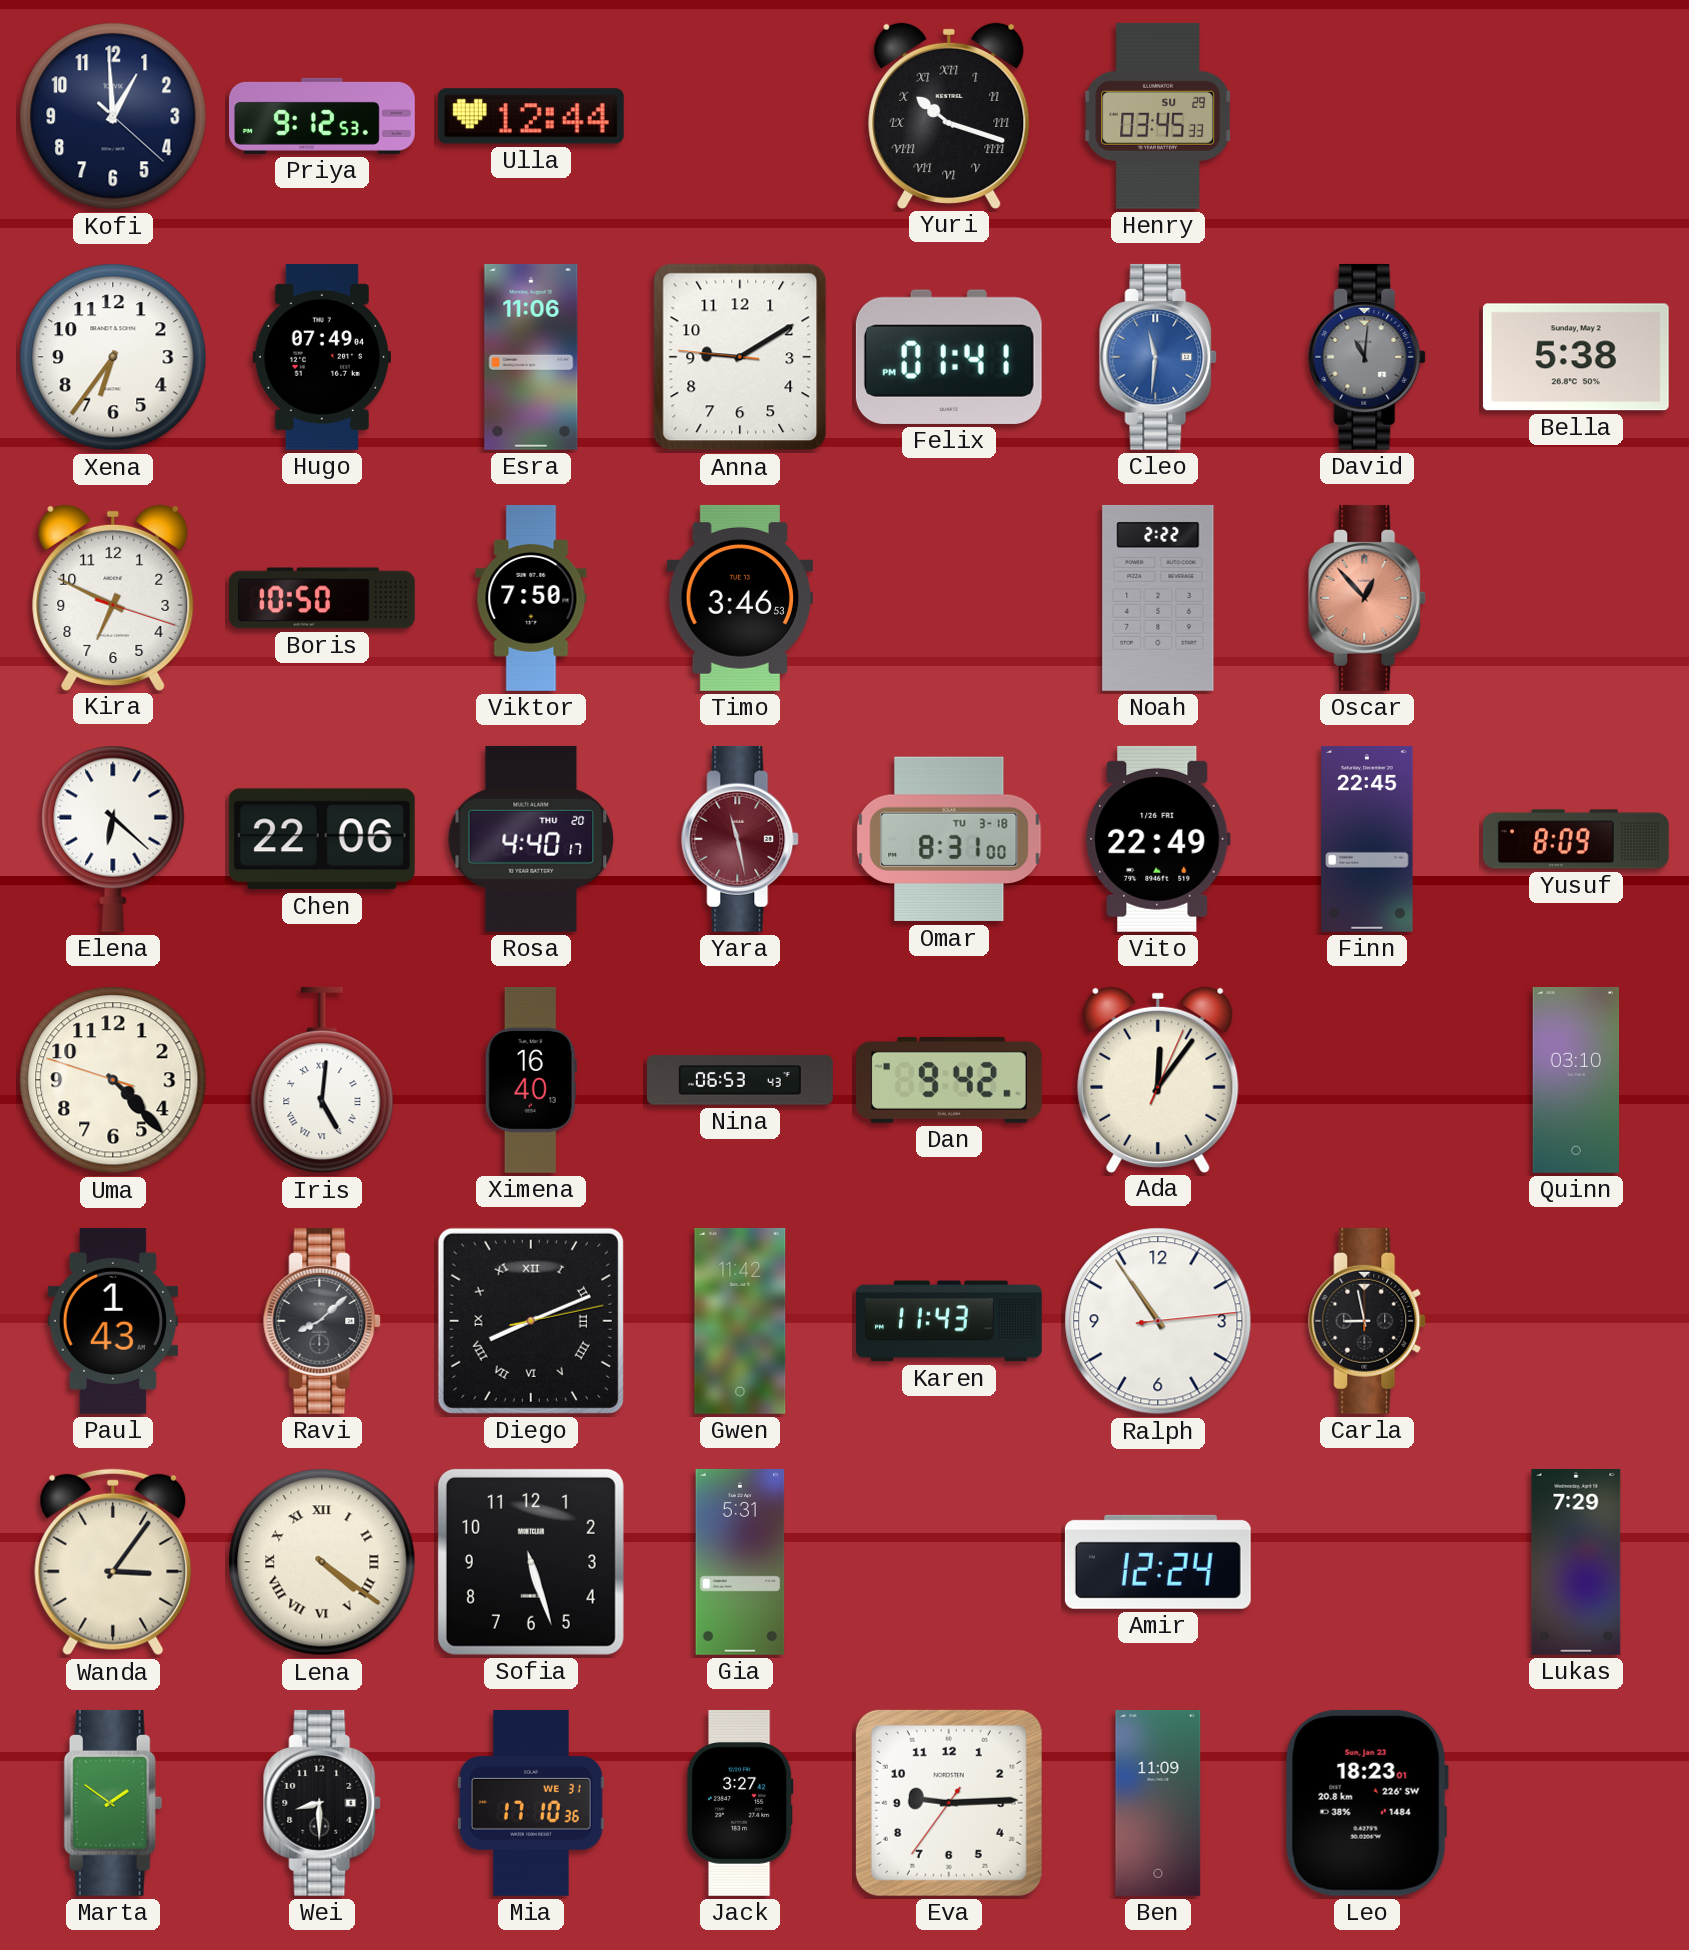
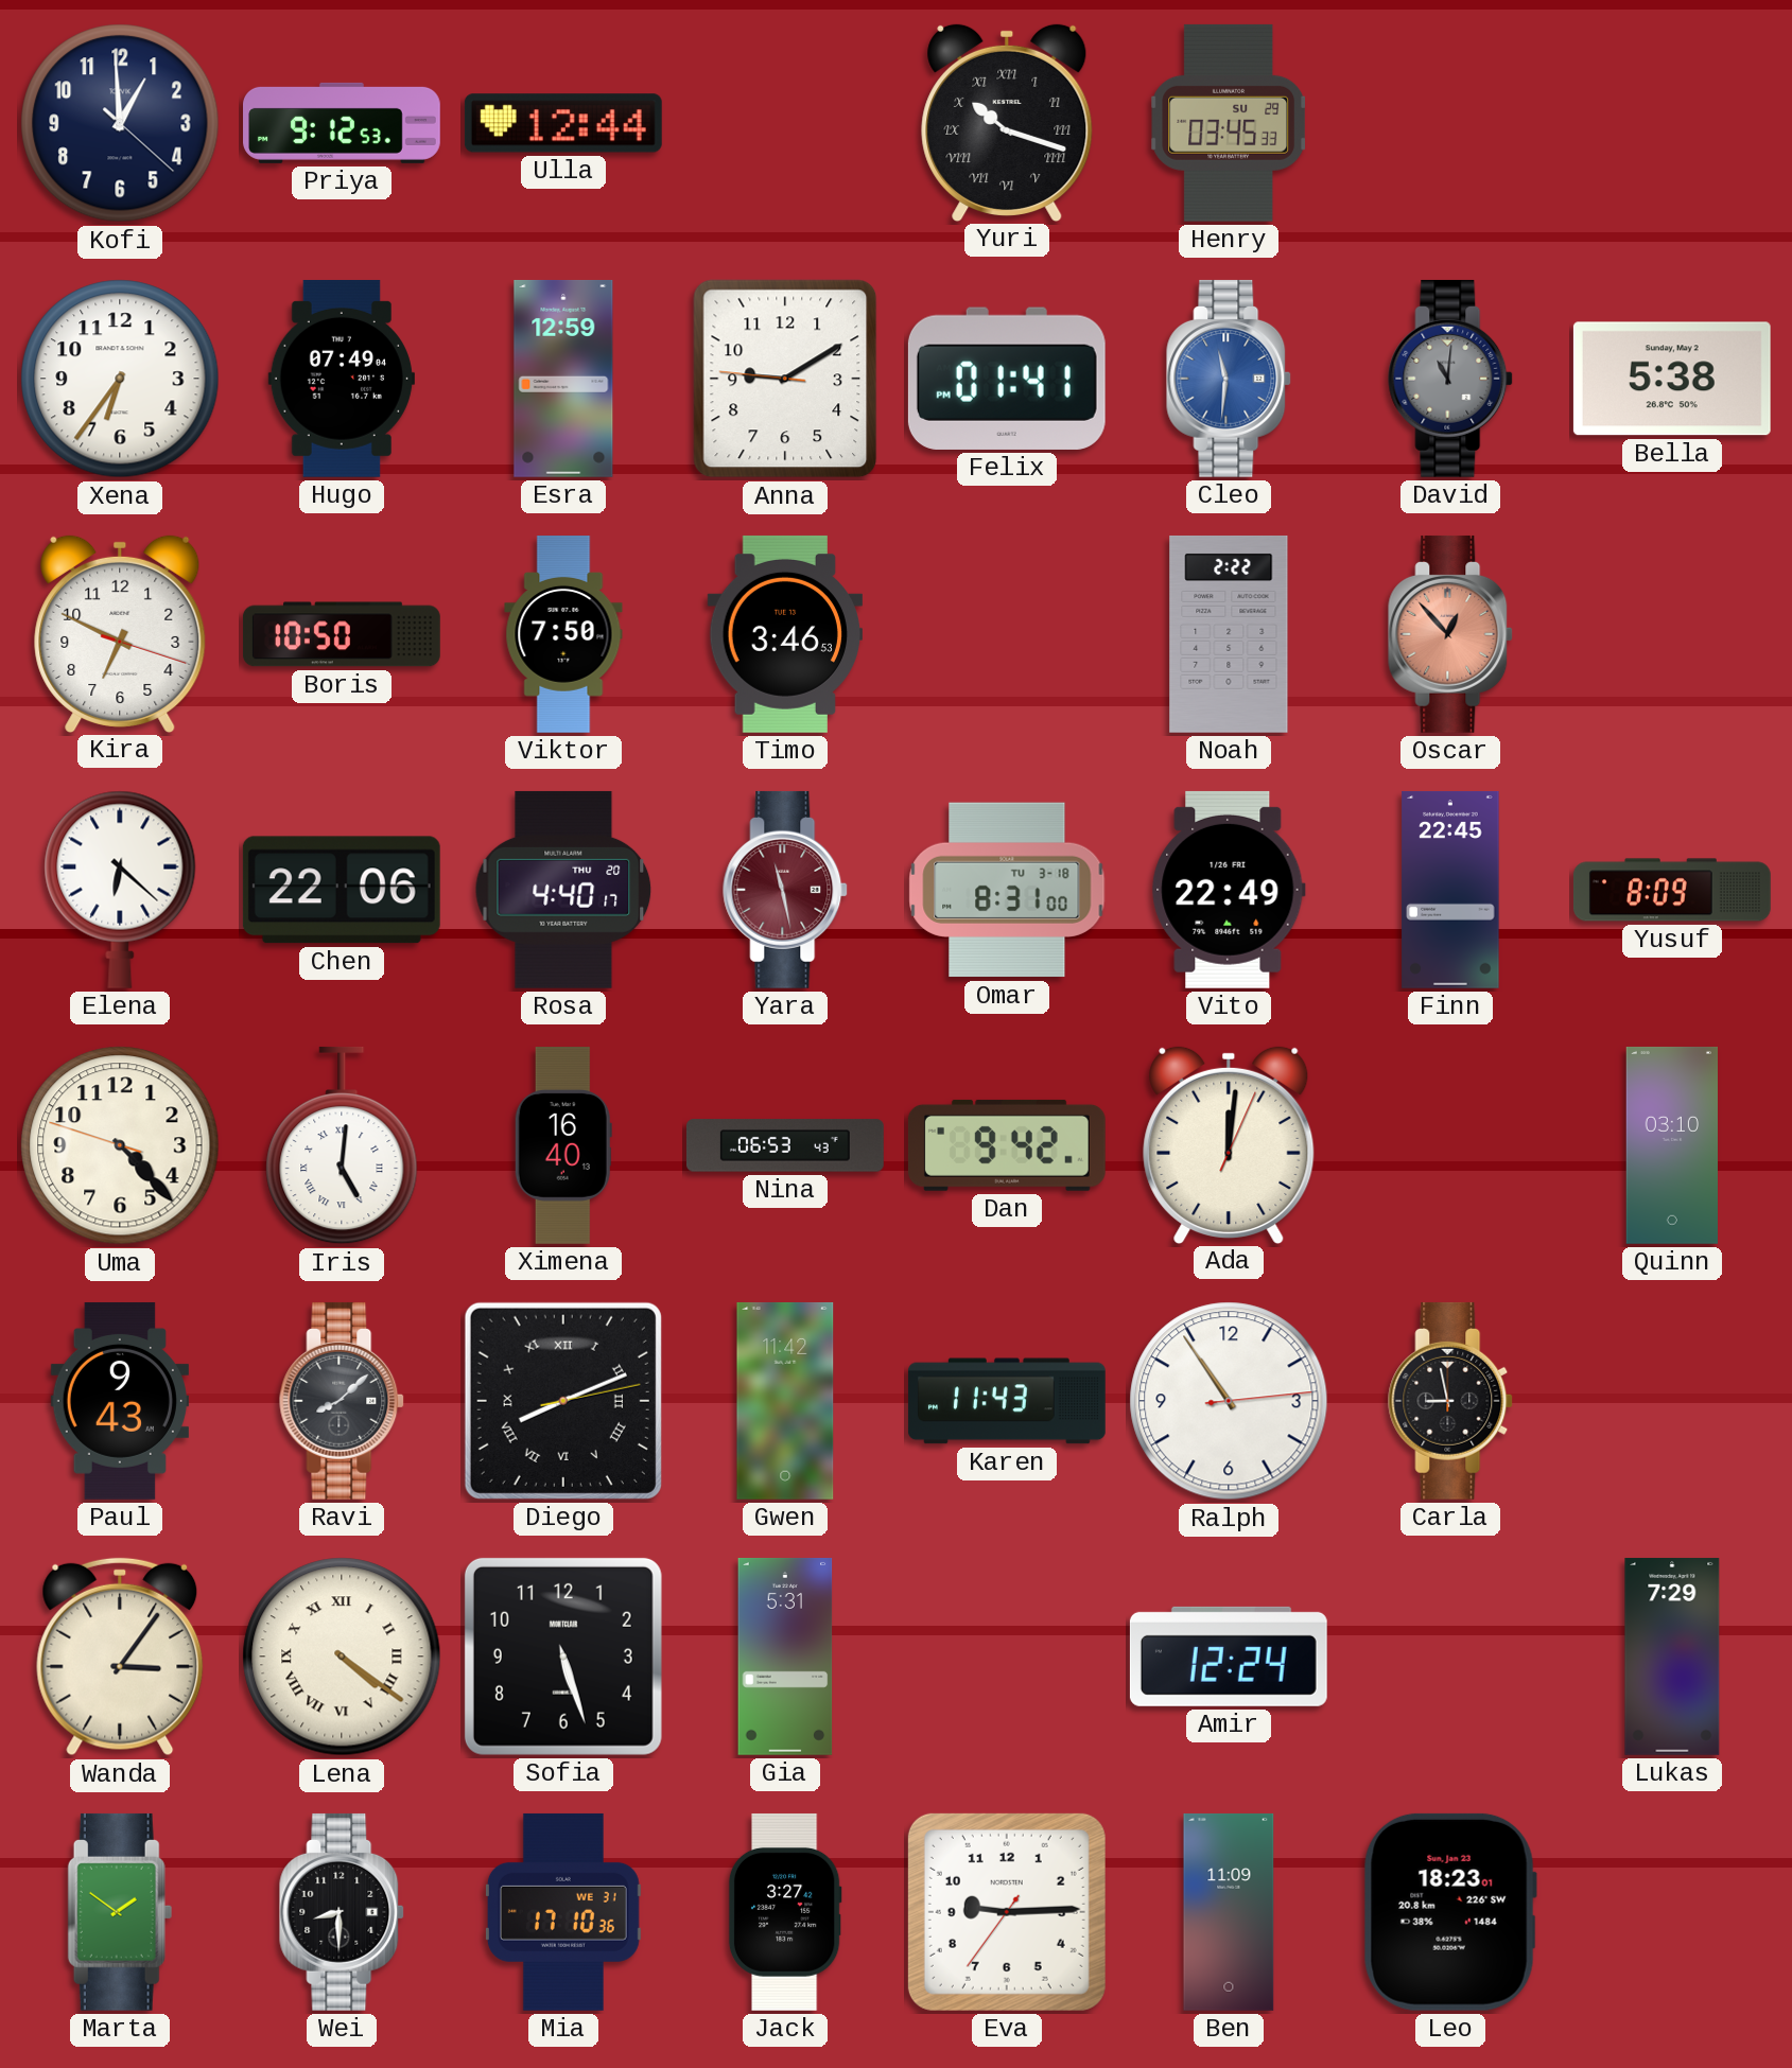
Esra: 11:06 -> 12:59
Ada: 12:06 -> 12:01
Paul: 1:43 -> 9:43
